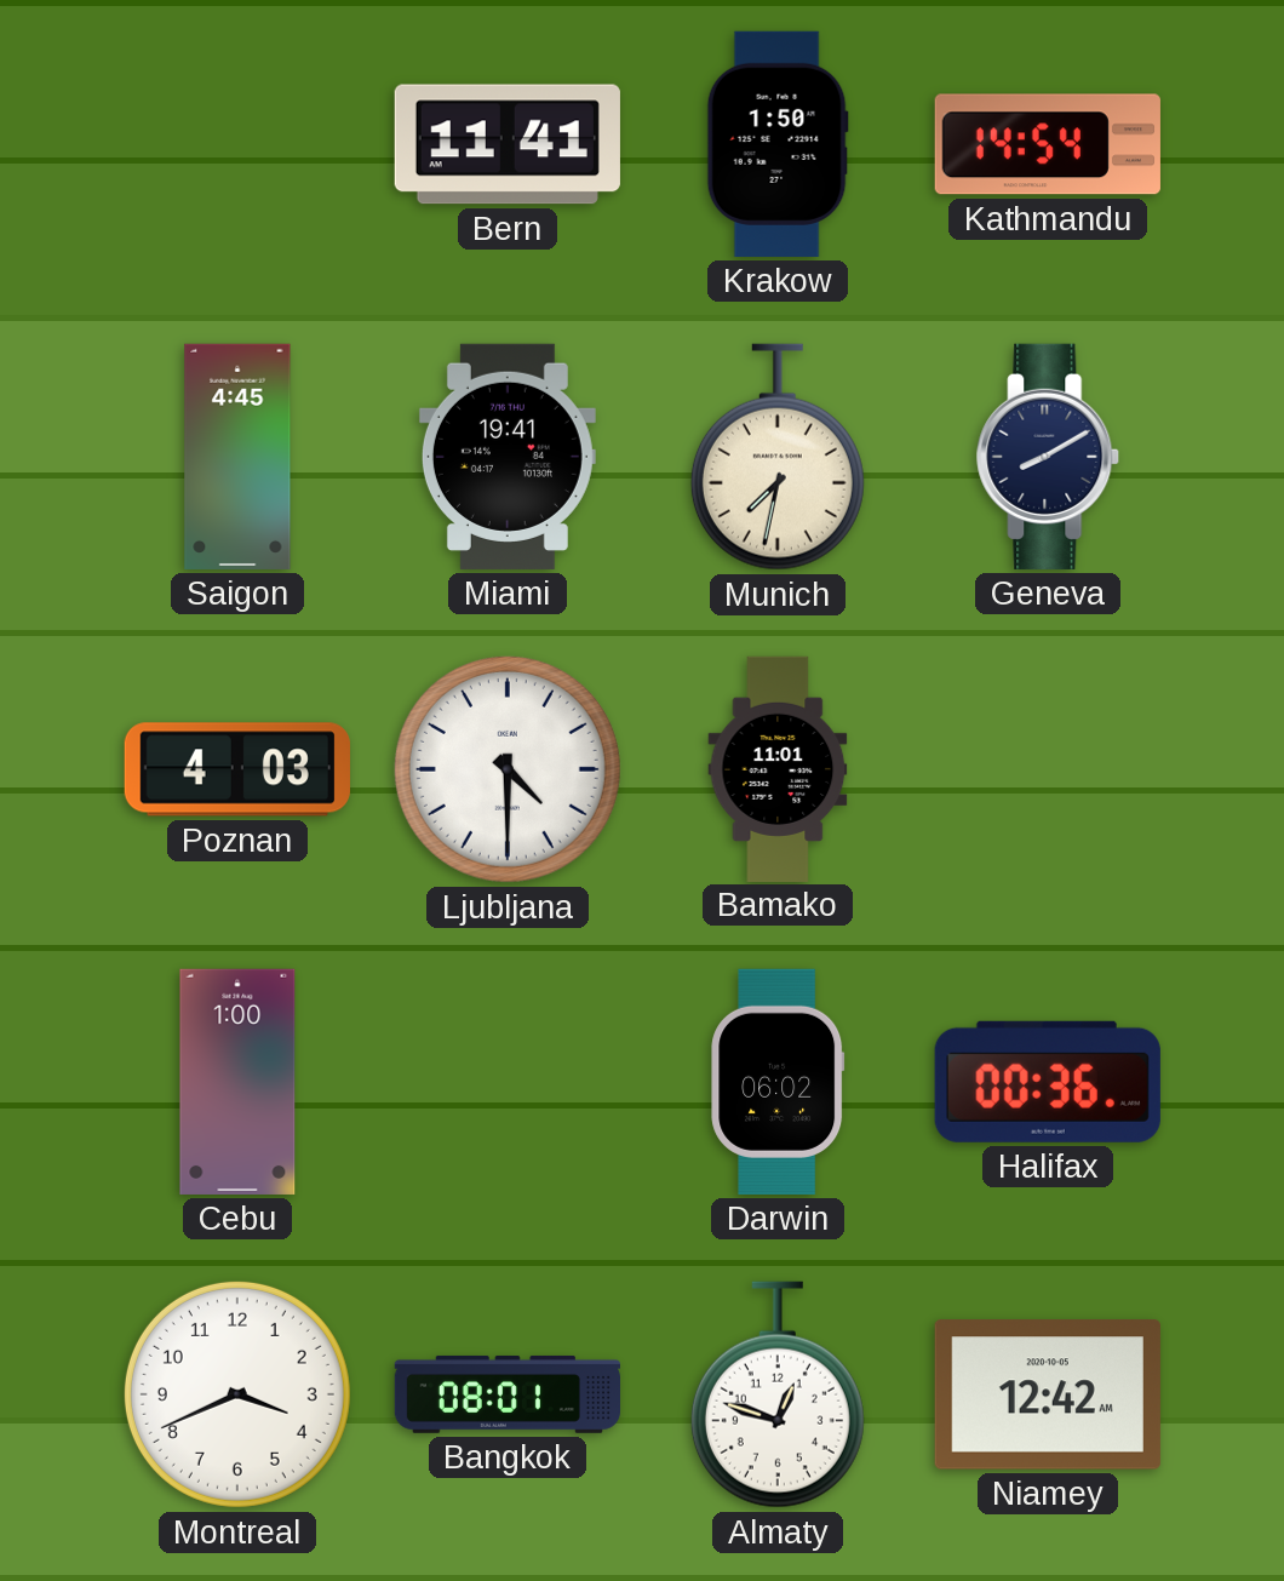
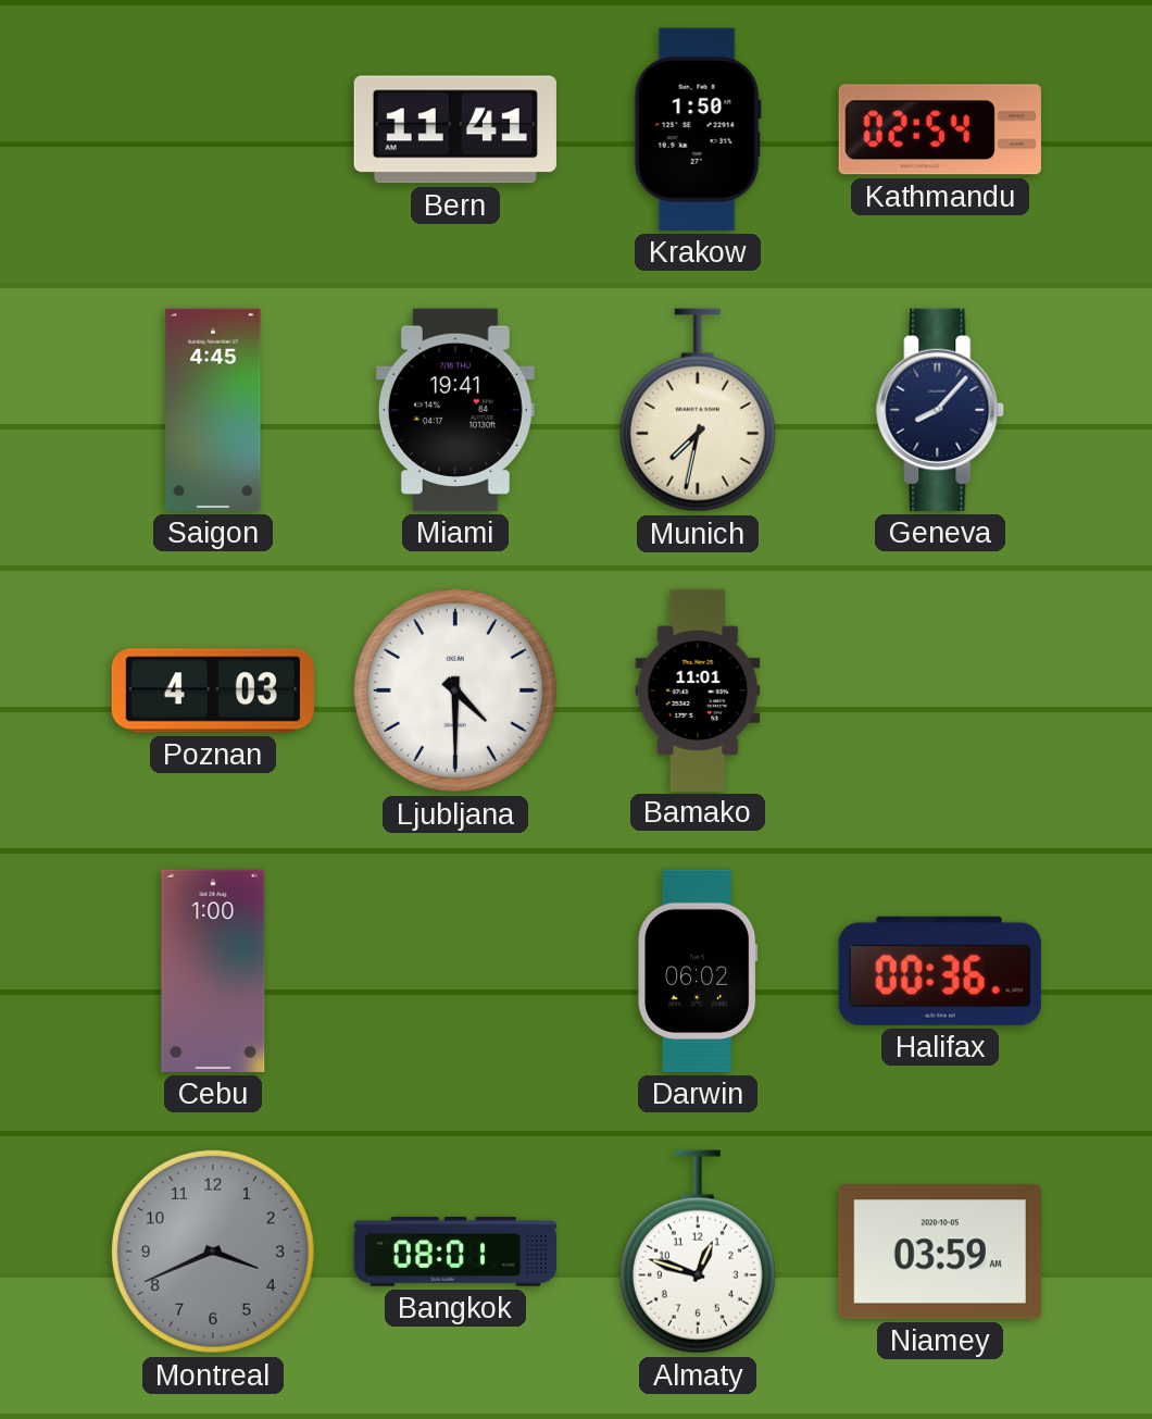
Kathmandu: 14:54 -> 02:54
Geneva: 8:10 -> 8:07
Montreal dial: white -> grey
Niamey: 12:42 -> 03:59
